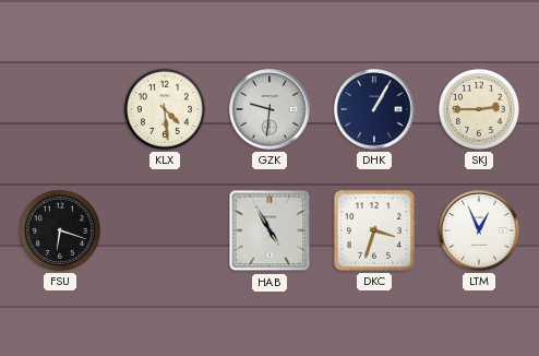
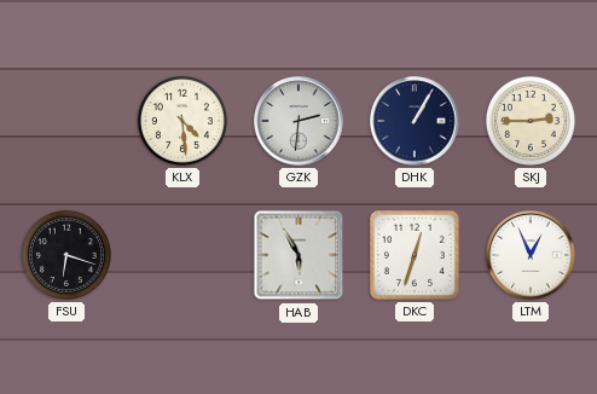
GZK: 9:31 -> 2:31
HAB: 4:55 -> 5:55
DKC: 3:33 -> 12:33
